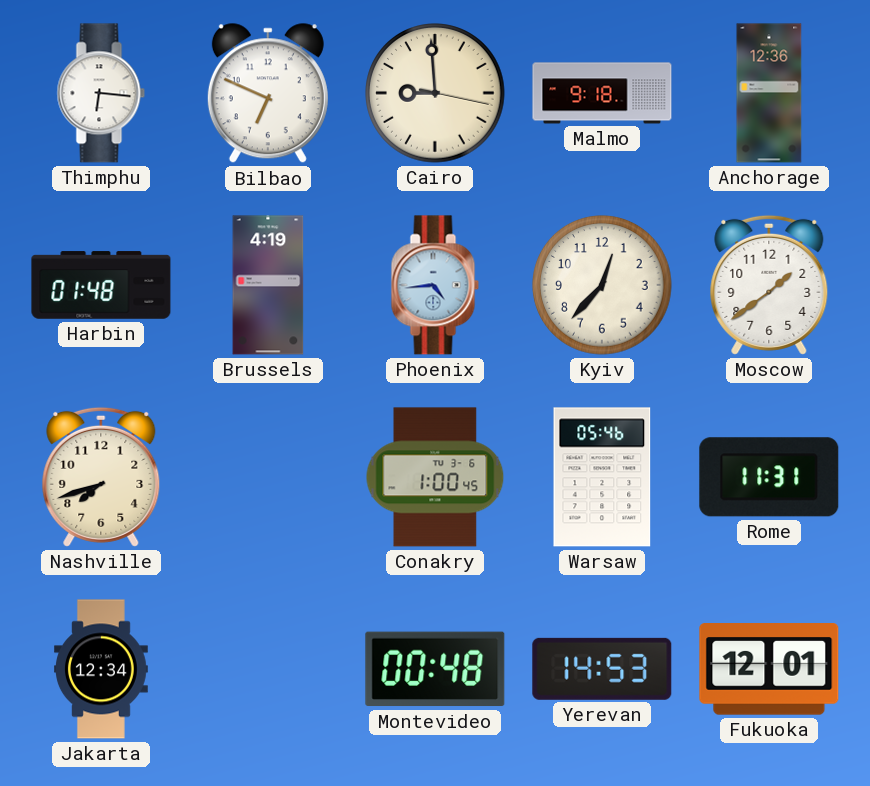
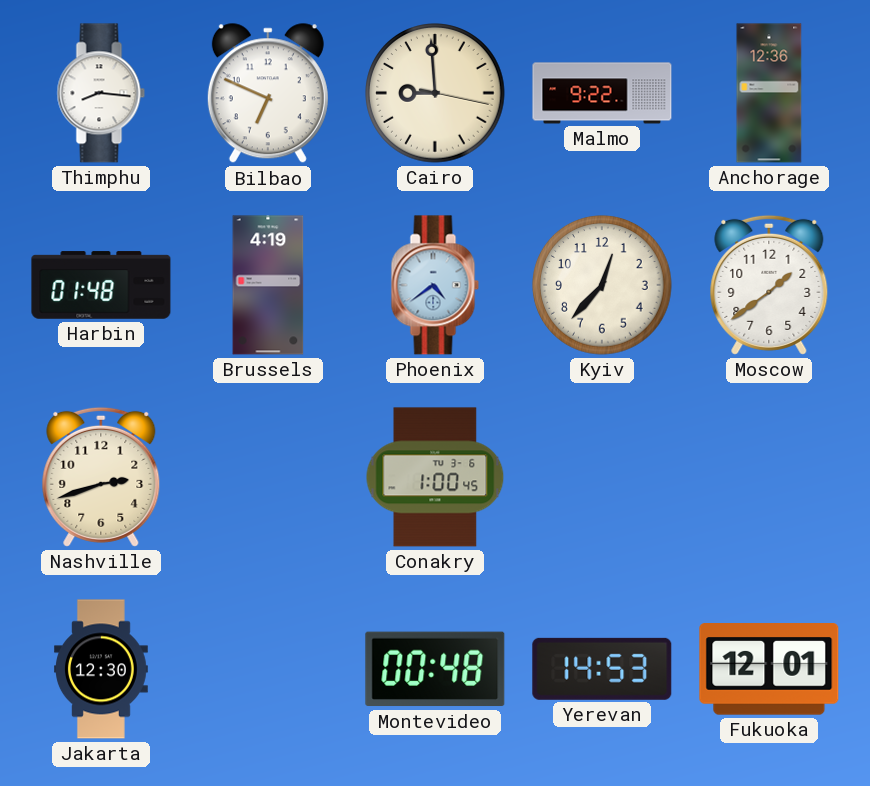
Thimphu: 6:16 -> 8:16
Malmo: 9:18 -> 9:22
Phoenix: 4:44 -> 4:39
Nashville: 7:42 -> 2:42
Warsaw: 05:46 -> none
Rome: 11:31 -> none
Jakarta: 12:34 -> 12:30
